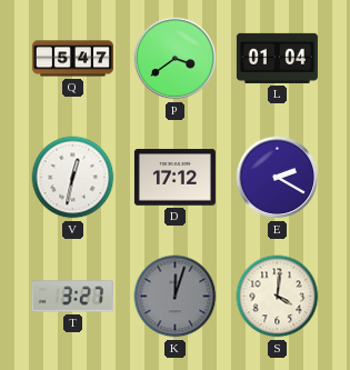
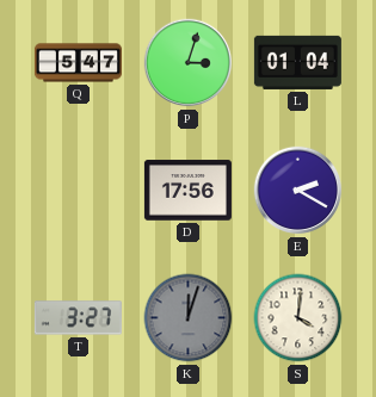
P: 3:39 -> 3:03
V: 12:32 -> none
D: 17:12 -> 17:56
